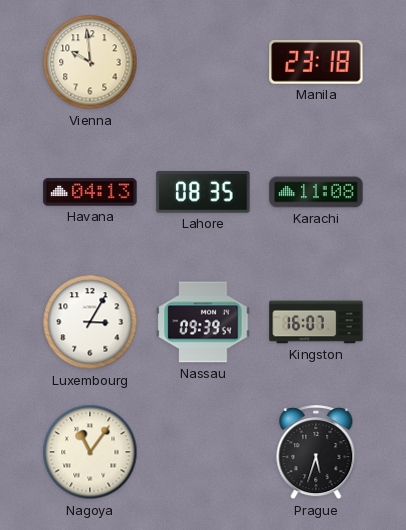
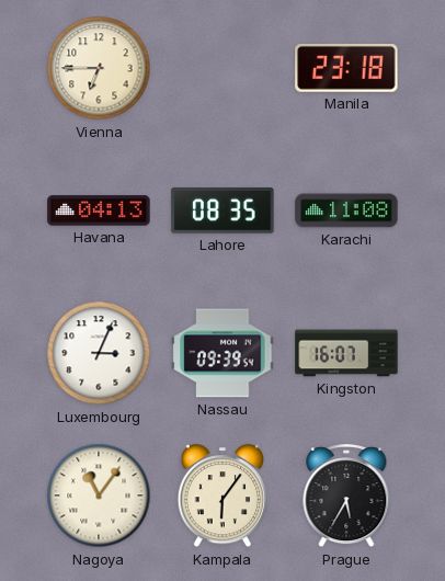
Vienna: 9:59 -> 6:45
Luxembourg: 3:05 -> 3:04
Kampala: none -> 6:06
Prague: 5:33 -> 5:35
